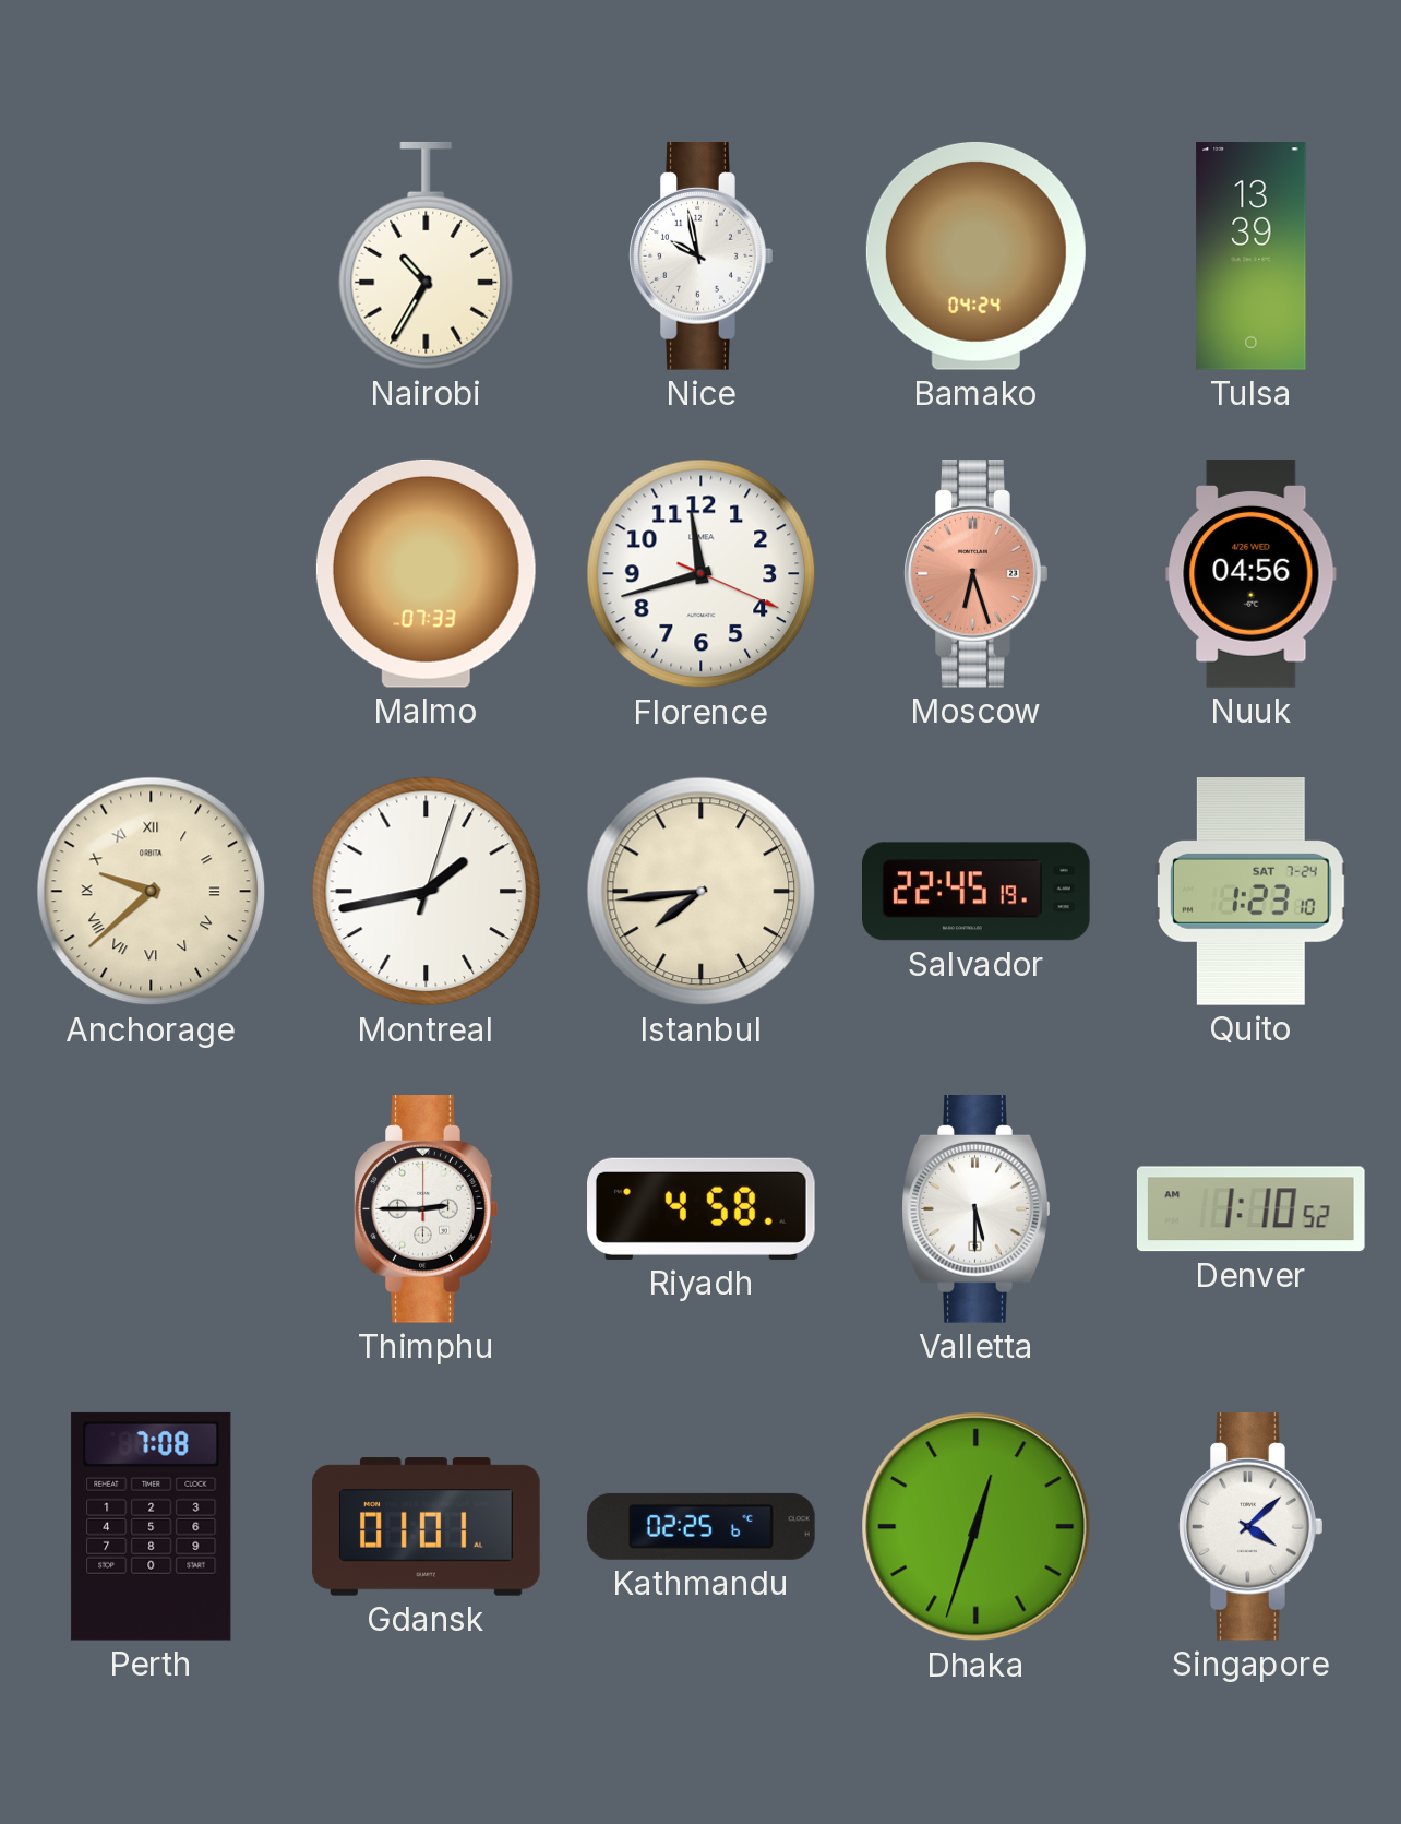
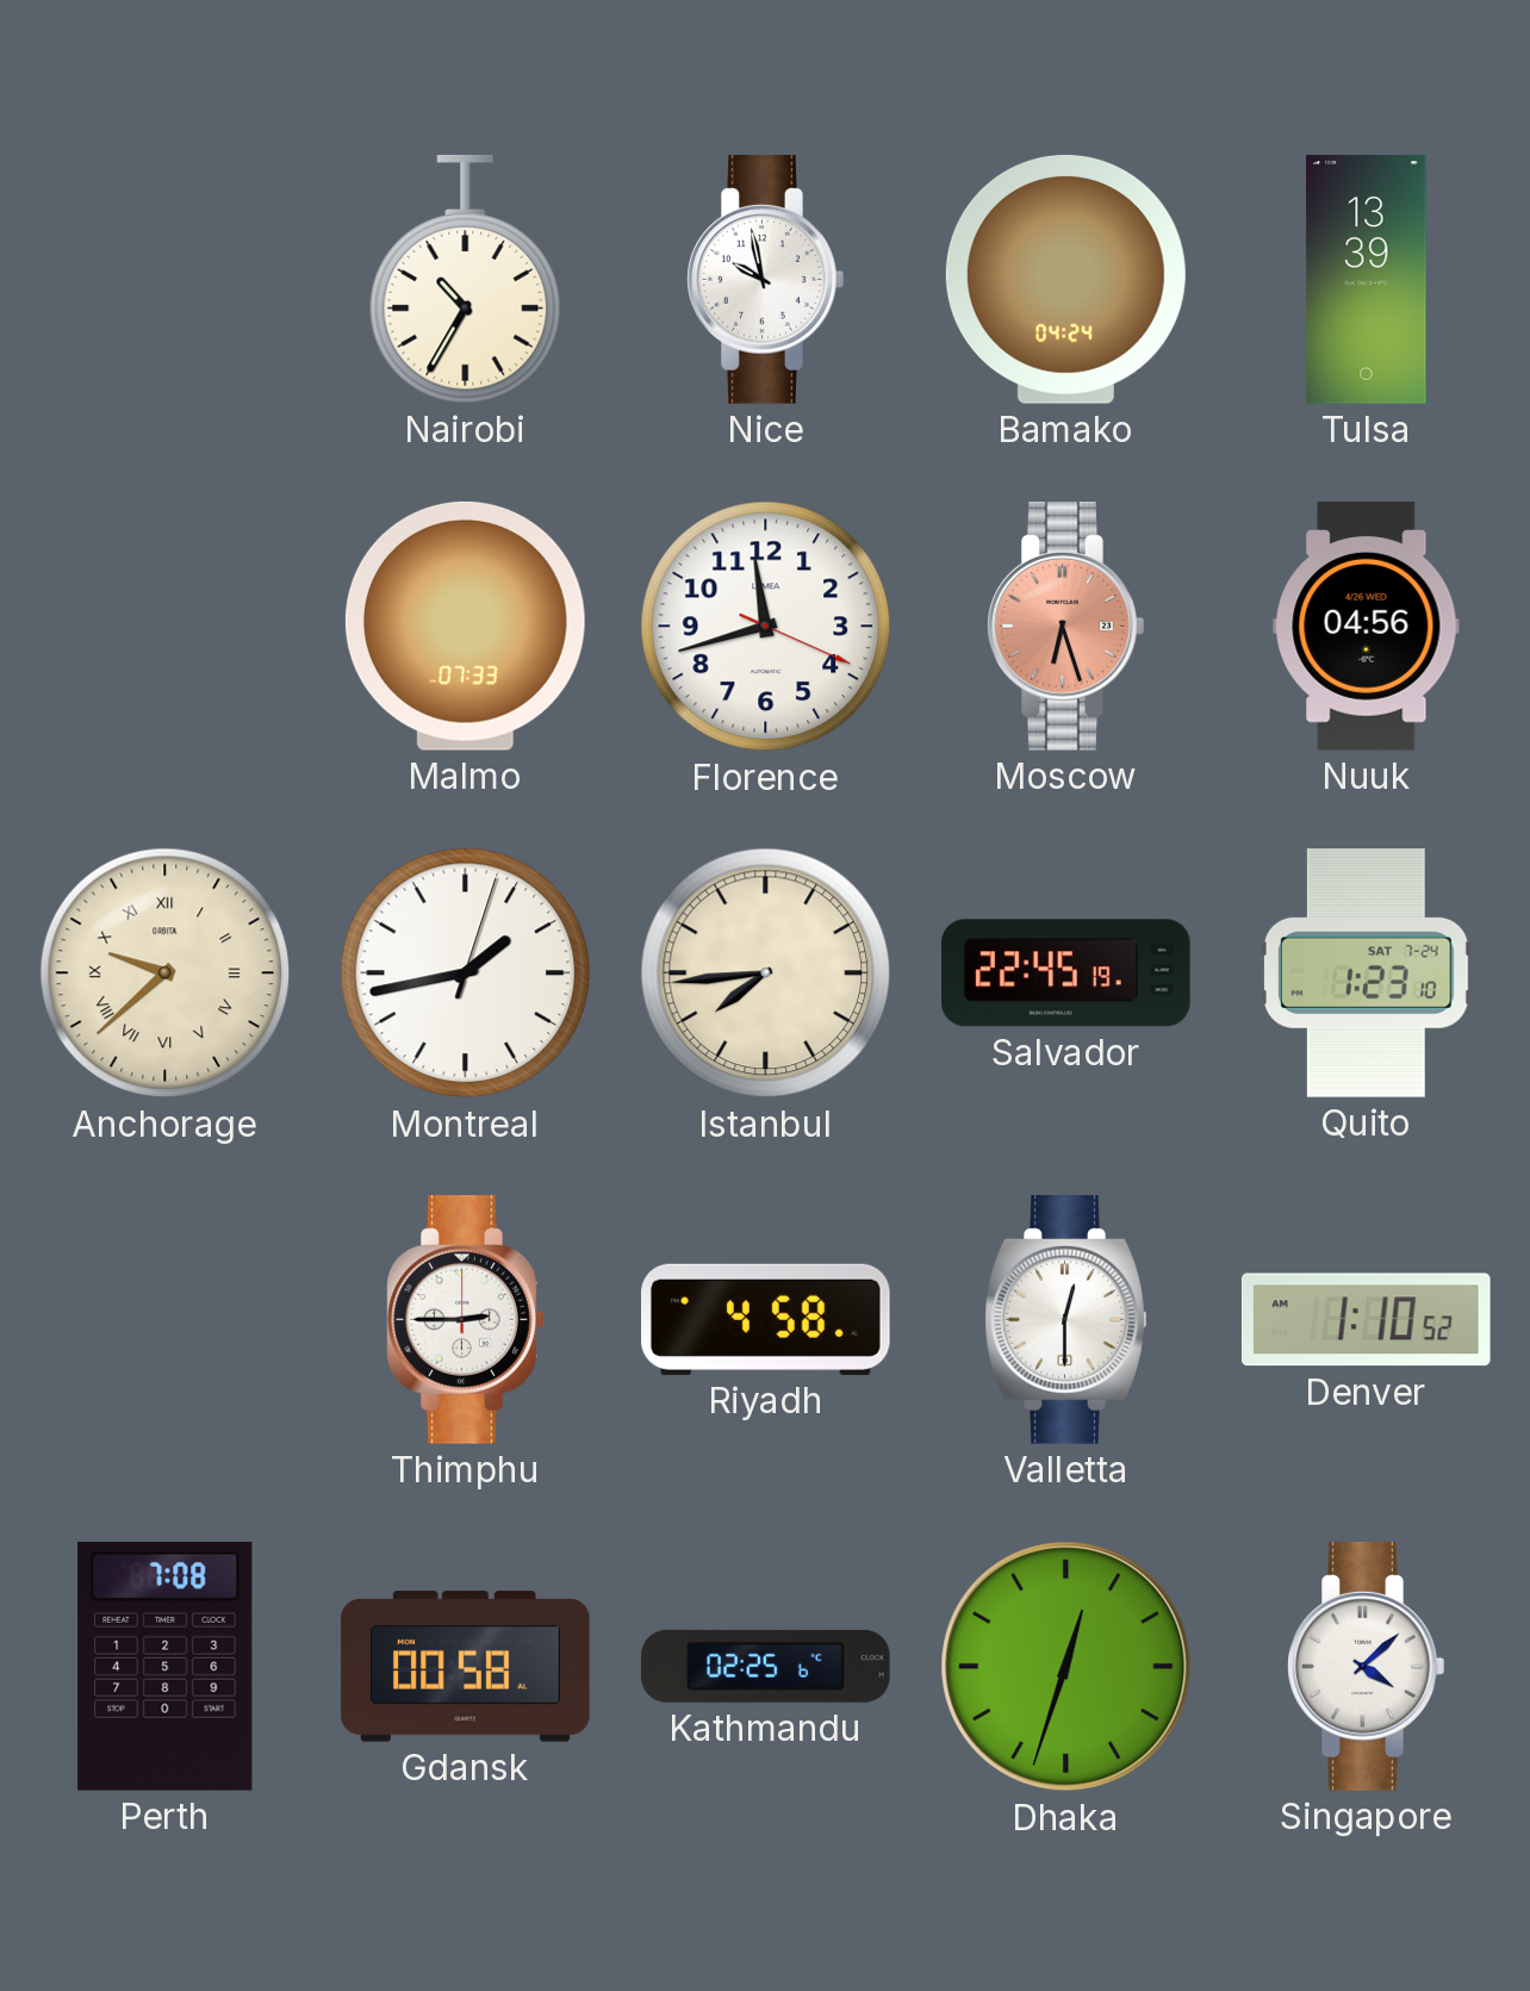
Valletta: 5:30 -> 12:30
Gdansk: 01:01 -> 00:58
